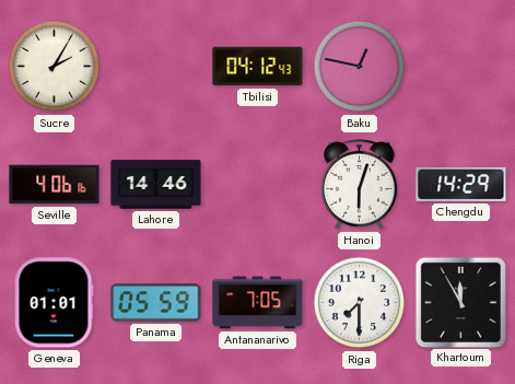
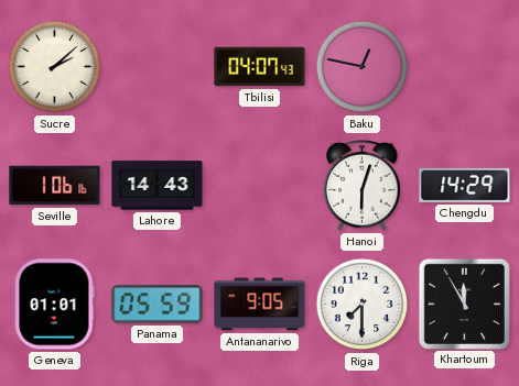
Sucre: 2:05 -> 2:08
Tbilisi: 04:12 -> 04:07
Seville: 4:06 -> 1:06
Lahore: 14:46 -> 14:43
Antananarivo: 7:05 -> 9:05
